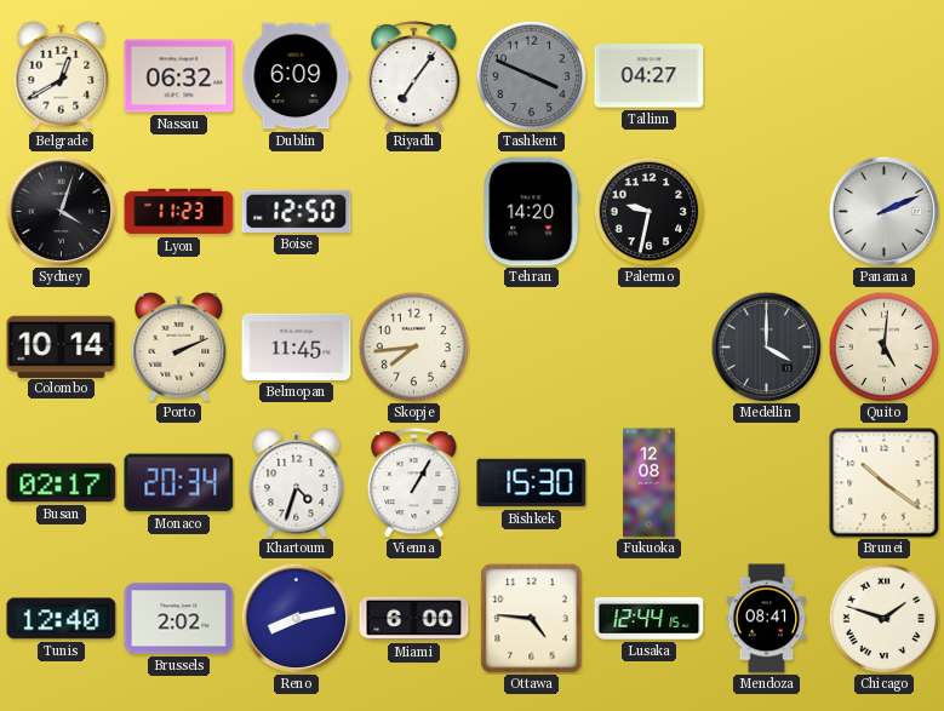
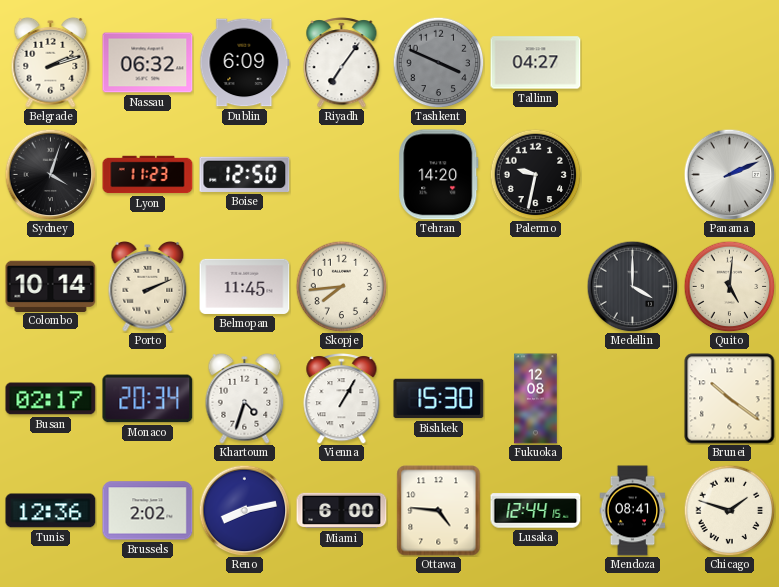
Belgrade: 12:40 -> 2:12
Tunis: 12:40 -> 12:36
